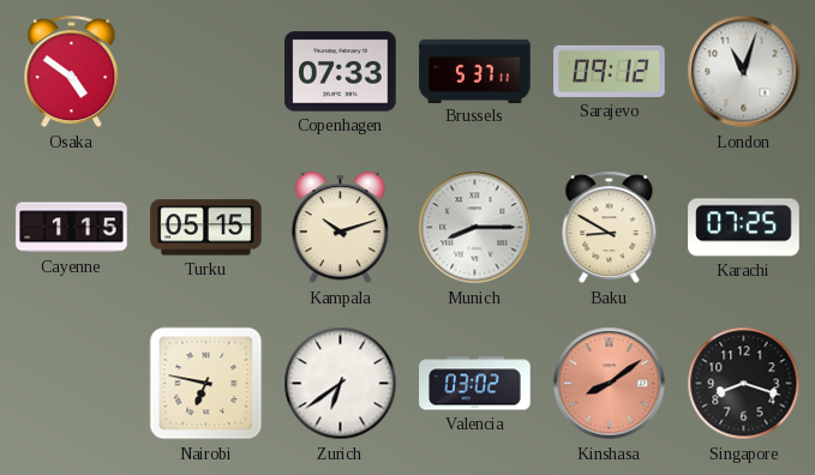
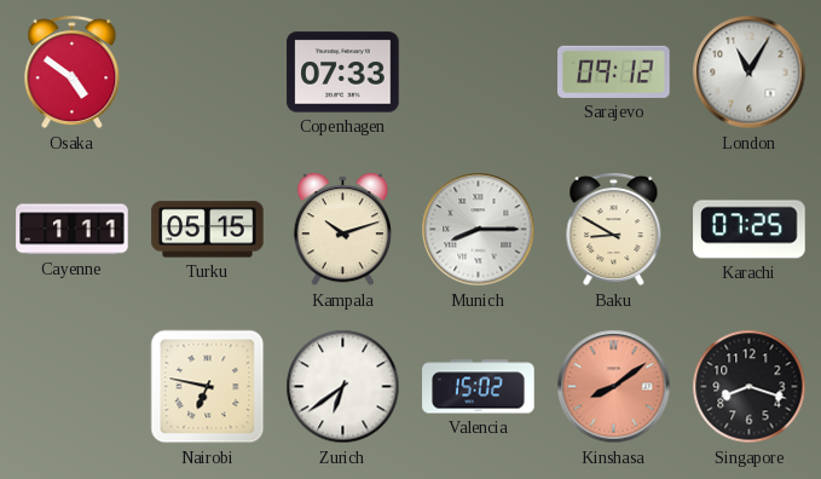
Brussels: 5:37 -> none
London: 11:03 -> 11:05
Cayenne: 1:15 -> 1:11
Valencia: 03:02 -> 15:02
